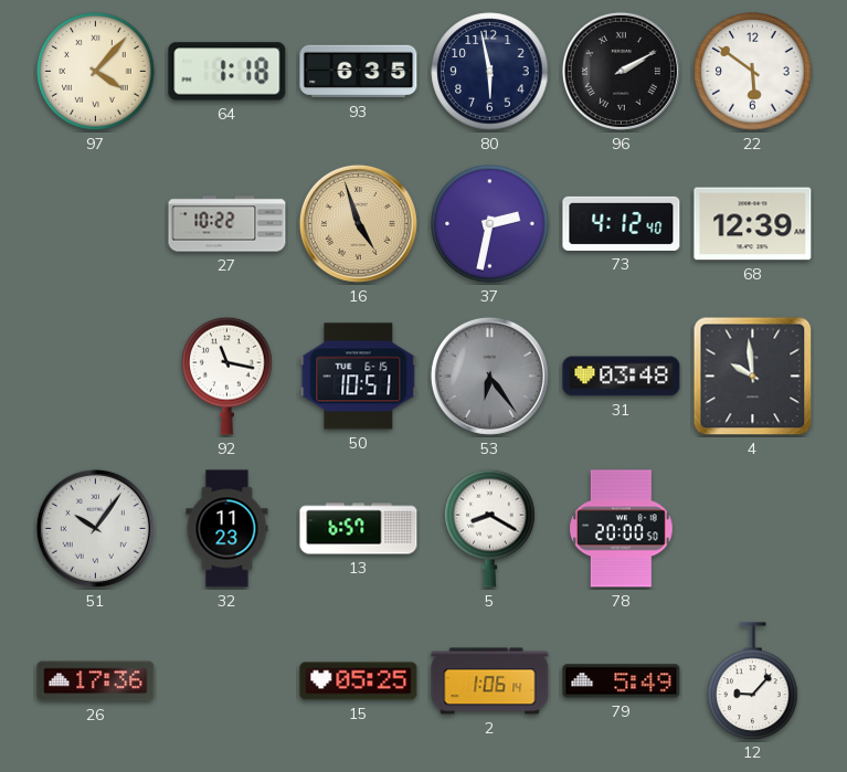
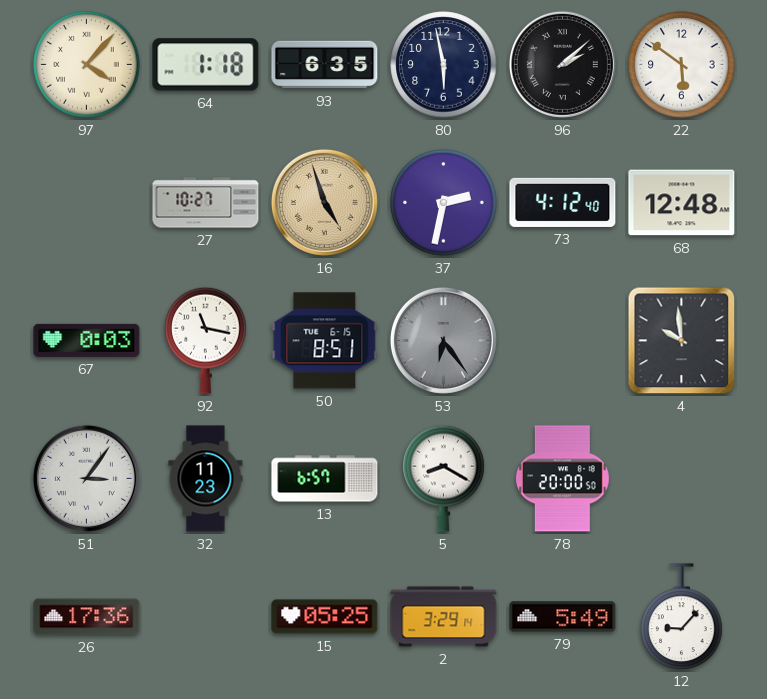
96: 2:10 -> 2:08
27: 10:22 -> 10:27
68: 12:39 -> 12:48
67: none -> 0:03
50: 10:51 -> 8:51
31: 03:48 -> none
51: 10:06 -> 3:06
2: 1:06 -> 3:29
